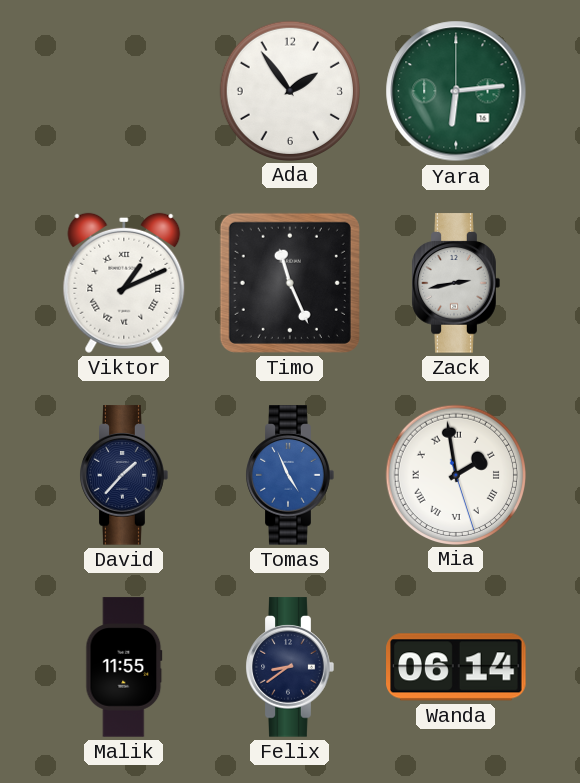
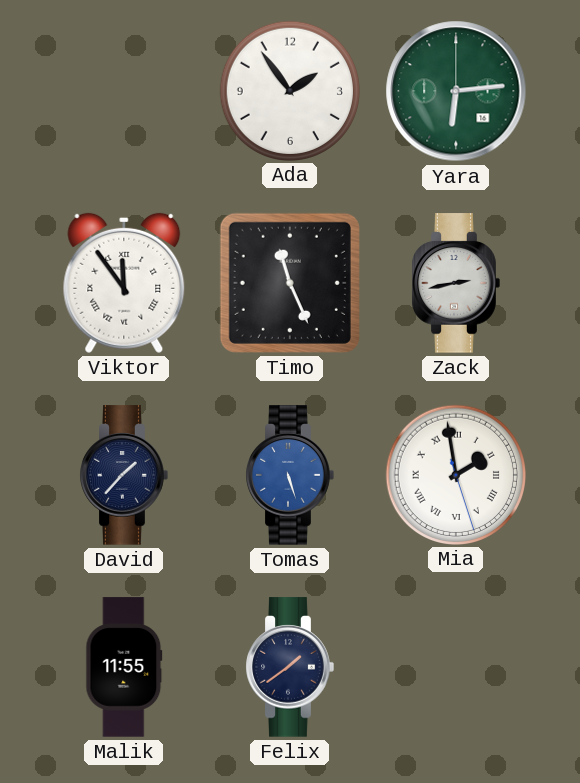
Viktor: 1:11 -> 11:54
Tomas: 4:56 -> 5:27
Felix: 8:39 -> 1:39
Wanda: 06:14 -> none
